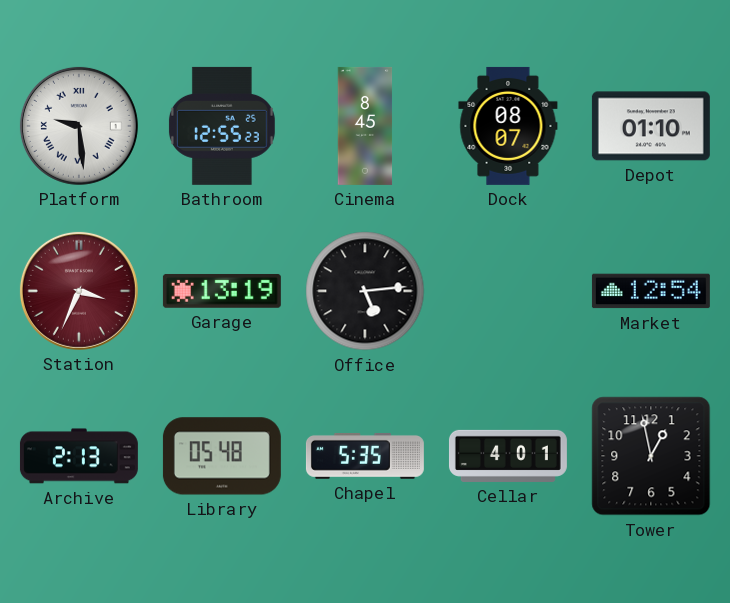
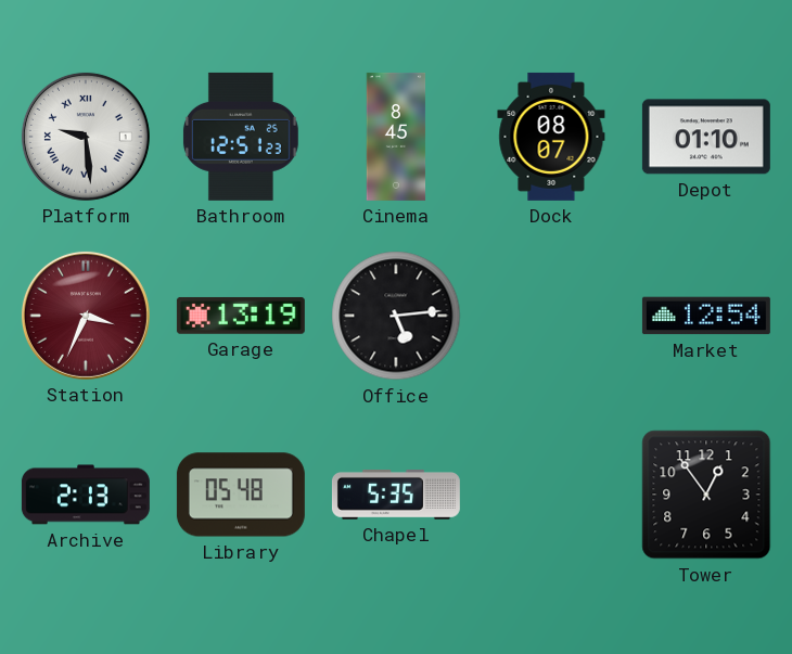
Bathroom: 12:55 -> 12:51
Cellar: 4:01 -> none
Tower: 12:58 -> 12:54
